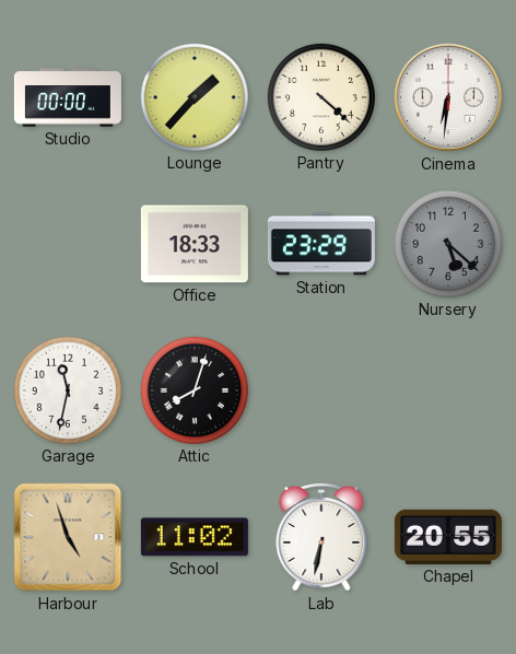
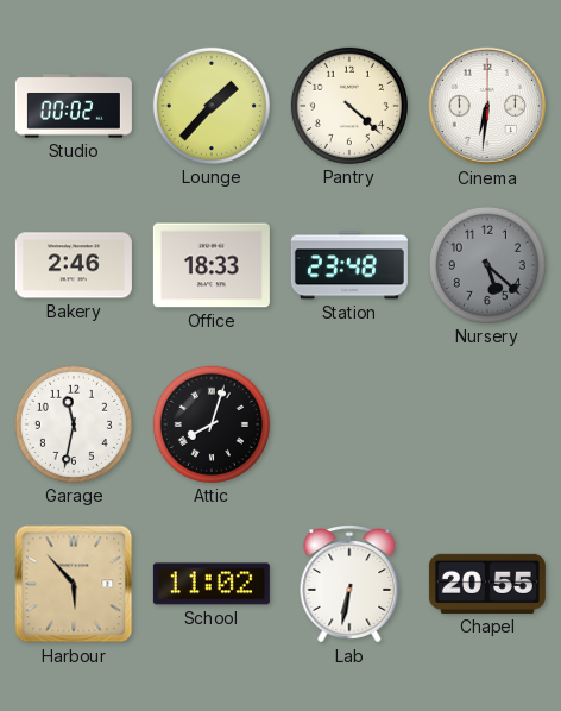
Studio: 00:00 -> 00:02
Bakery: none -> 2:46
Station: 23:29 -> 23:48
Harbour: 4:57 -> 5:53
